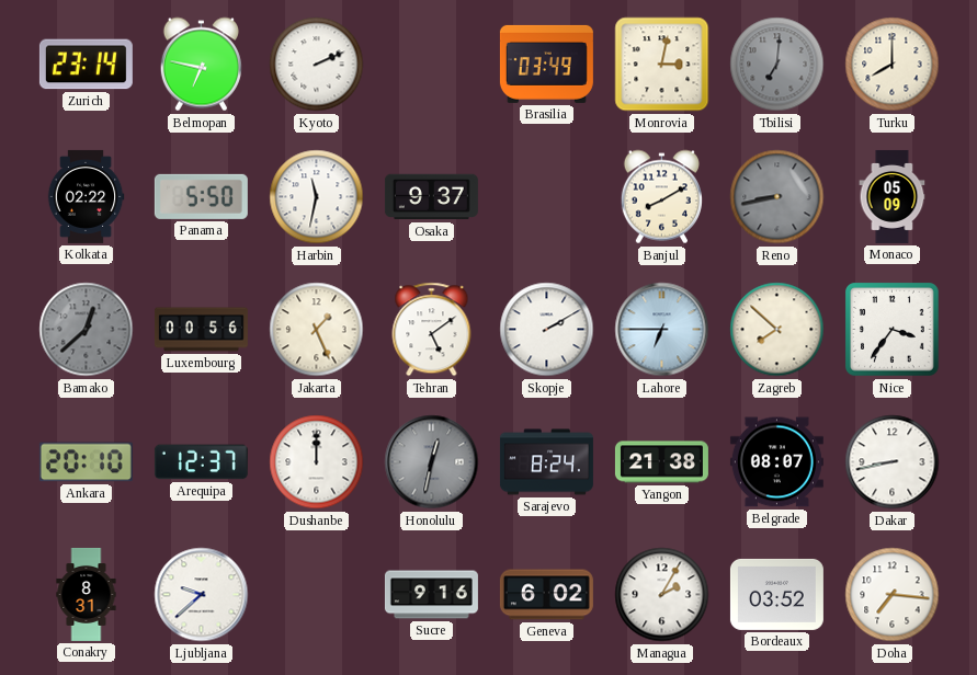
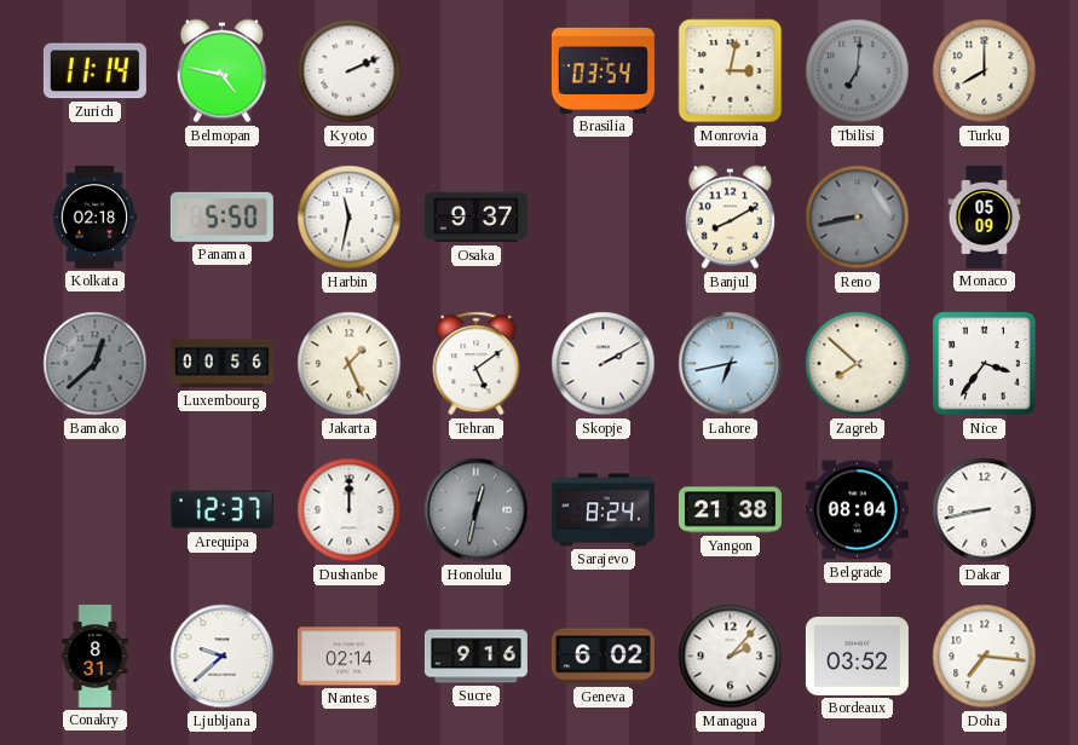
Zurich: 23:14 -> 11:14
Belmopan: 6:47 -> 4:47
Brasilia: 03:49 -> 03:54
Kolkata: 02:22 -> 02:18
Lahore: 6:45 -> 6:43
Ankara: 20:10 -> none
Belgrade: 08:07 -> 08:04
Nantes: none -> 02:14
Managua: 2:05 -> 2:07
